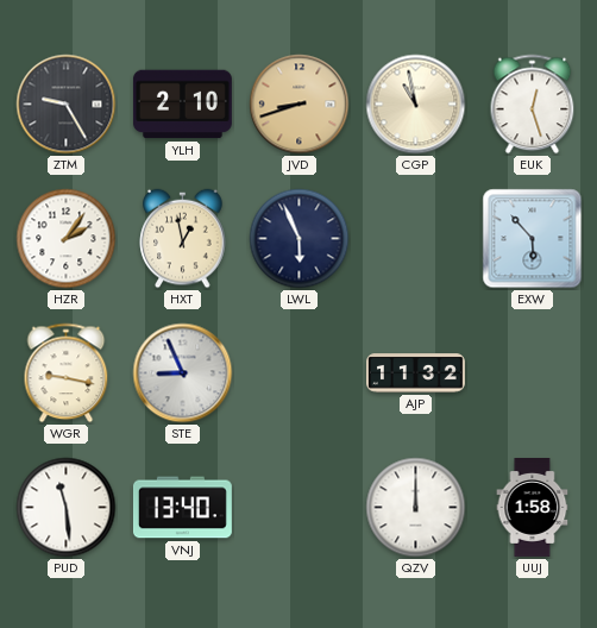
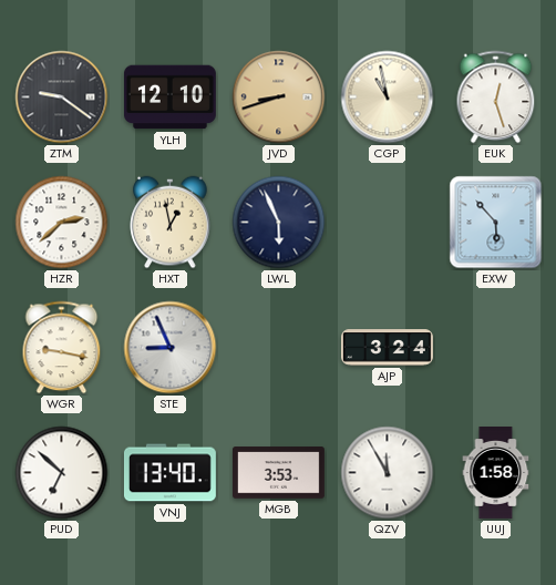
ZTM: 9:25 -> 9:21
YLH: 2:10 -> 12:10
HZR: 2:06 -> 2:38
AJP: 11:32 -> 3:24
PUD: 11:29 -> 6:52
MGB: none -> 3:53
QZV: 12:00 -> 11:55
